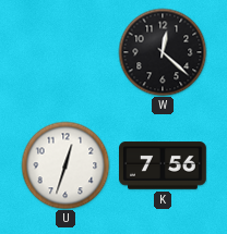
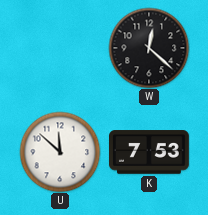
U: 12:33 -> 11:52
K: 7:56 -> 7:53
